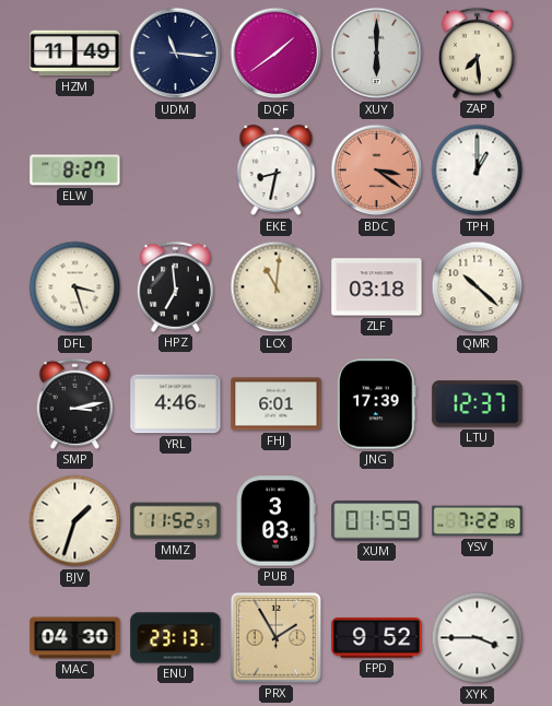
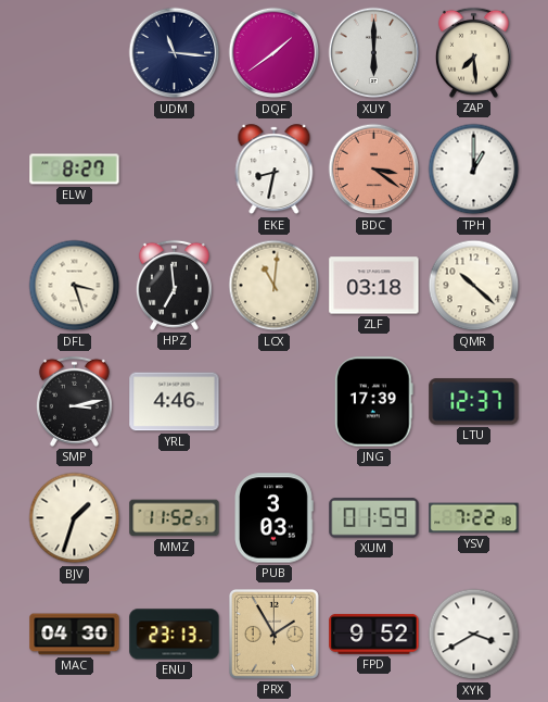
HZM: 11:49 -> none
FHJ: 6:01 -> none
XYK: 3:45 -> 3:40
